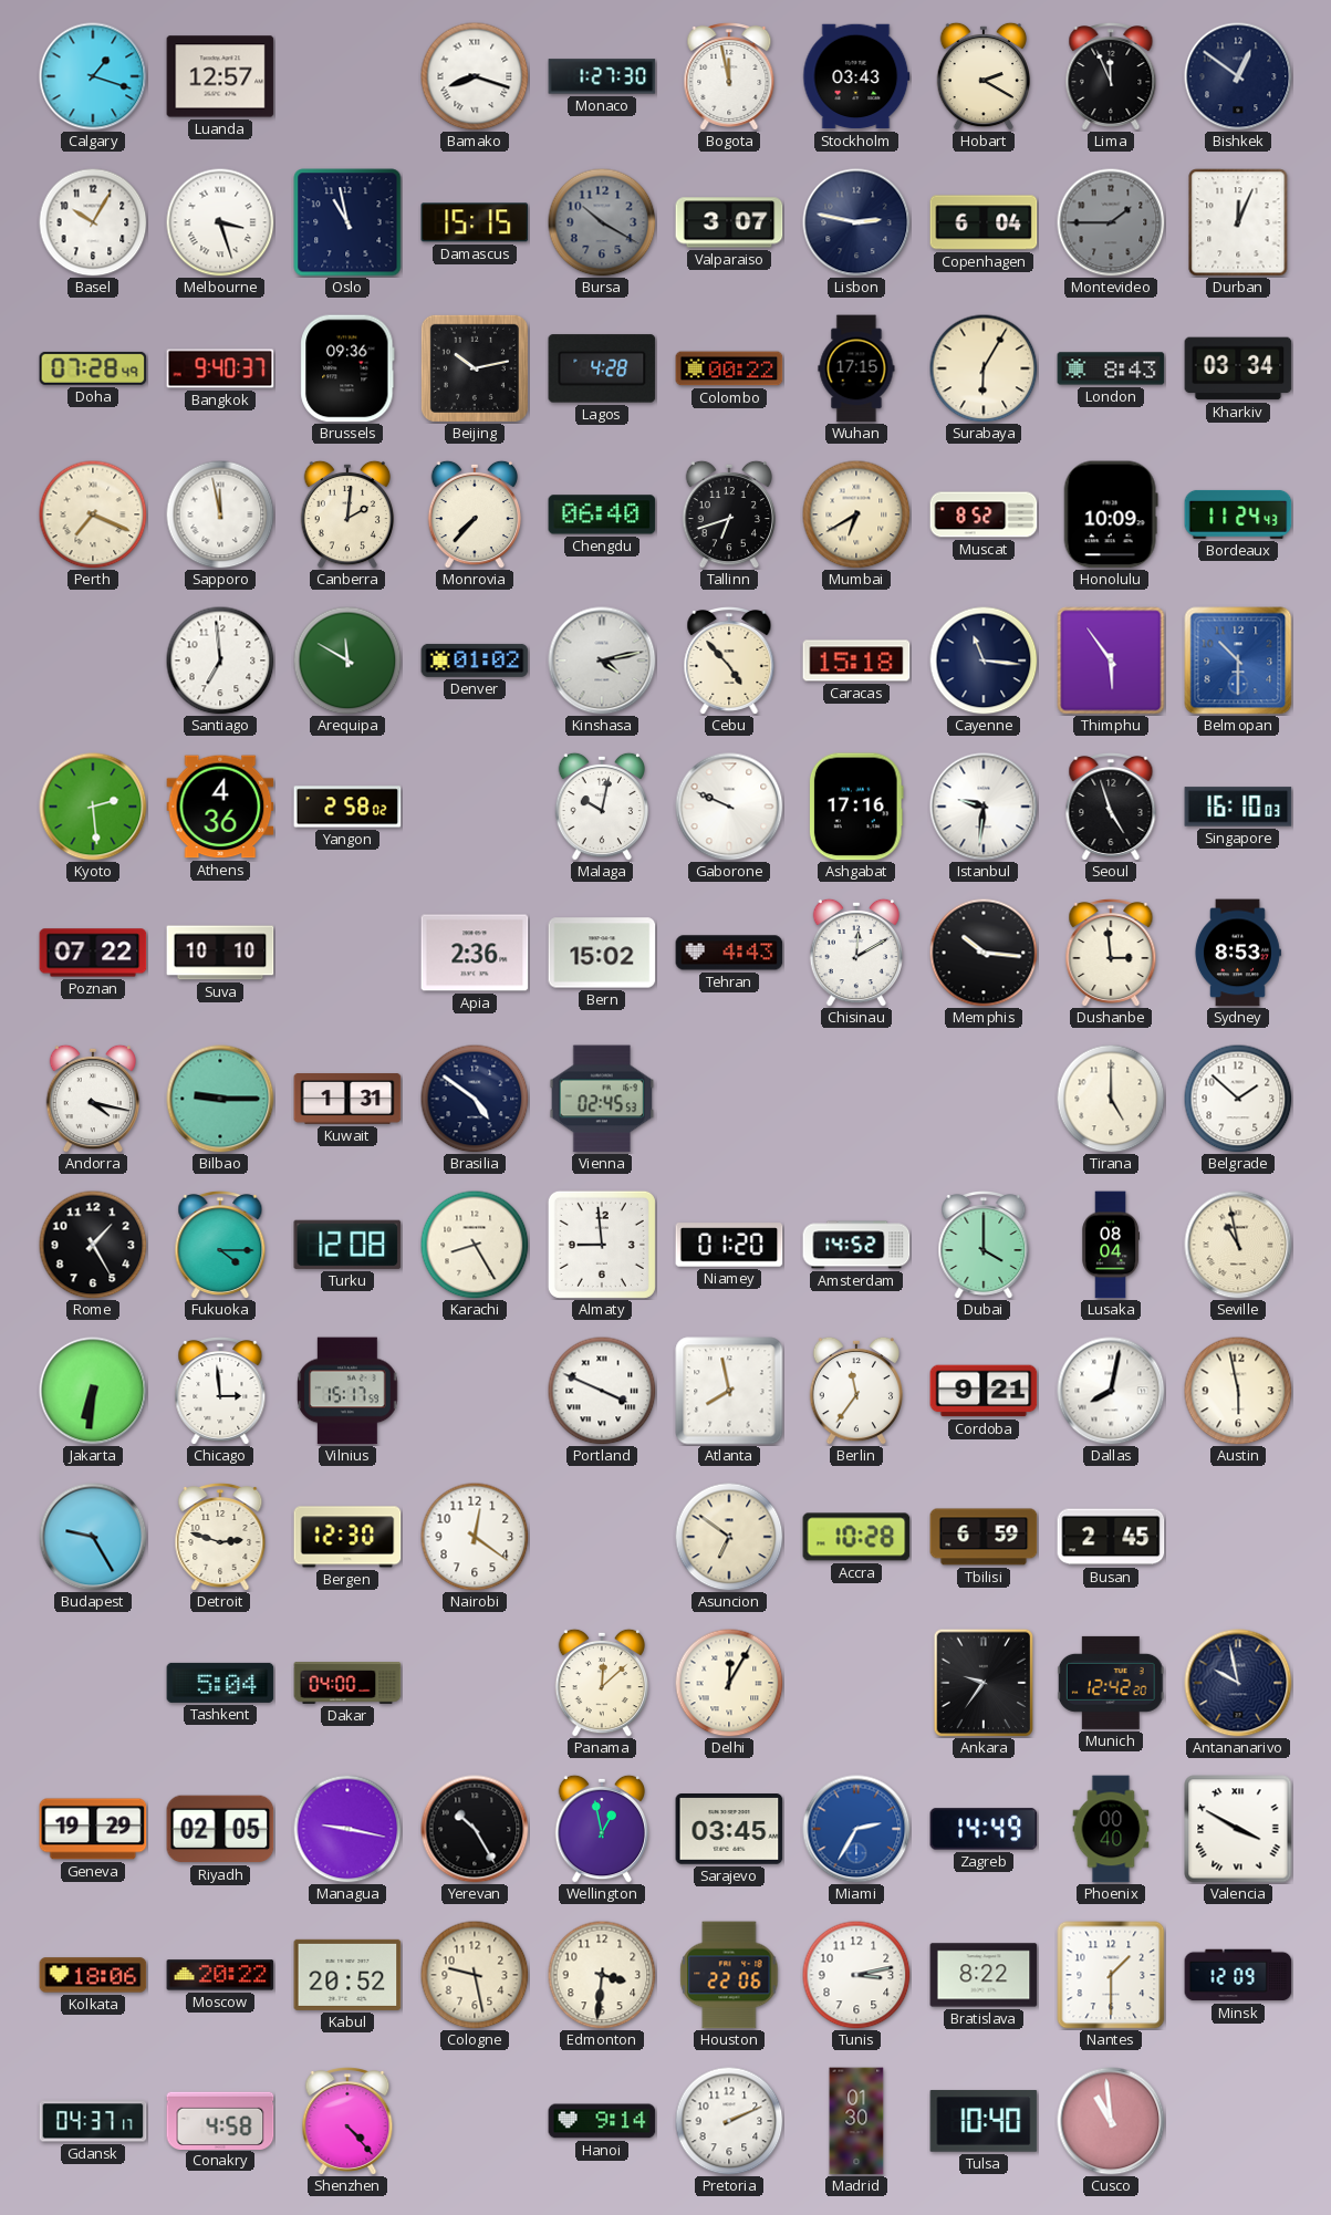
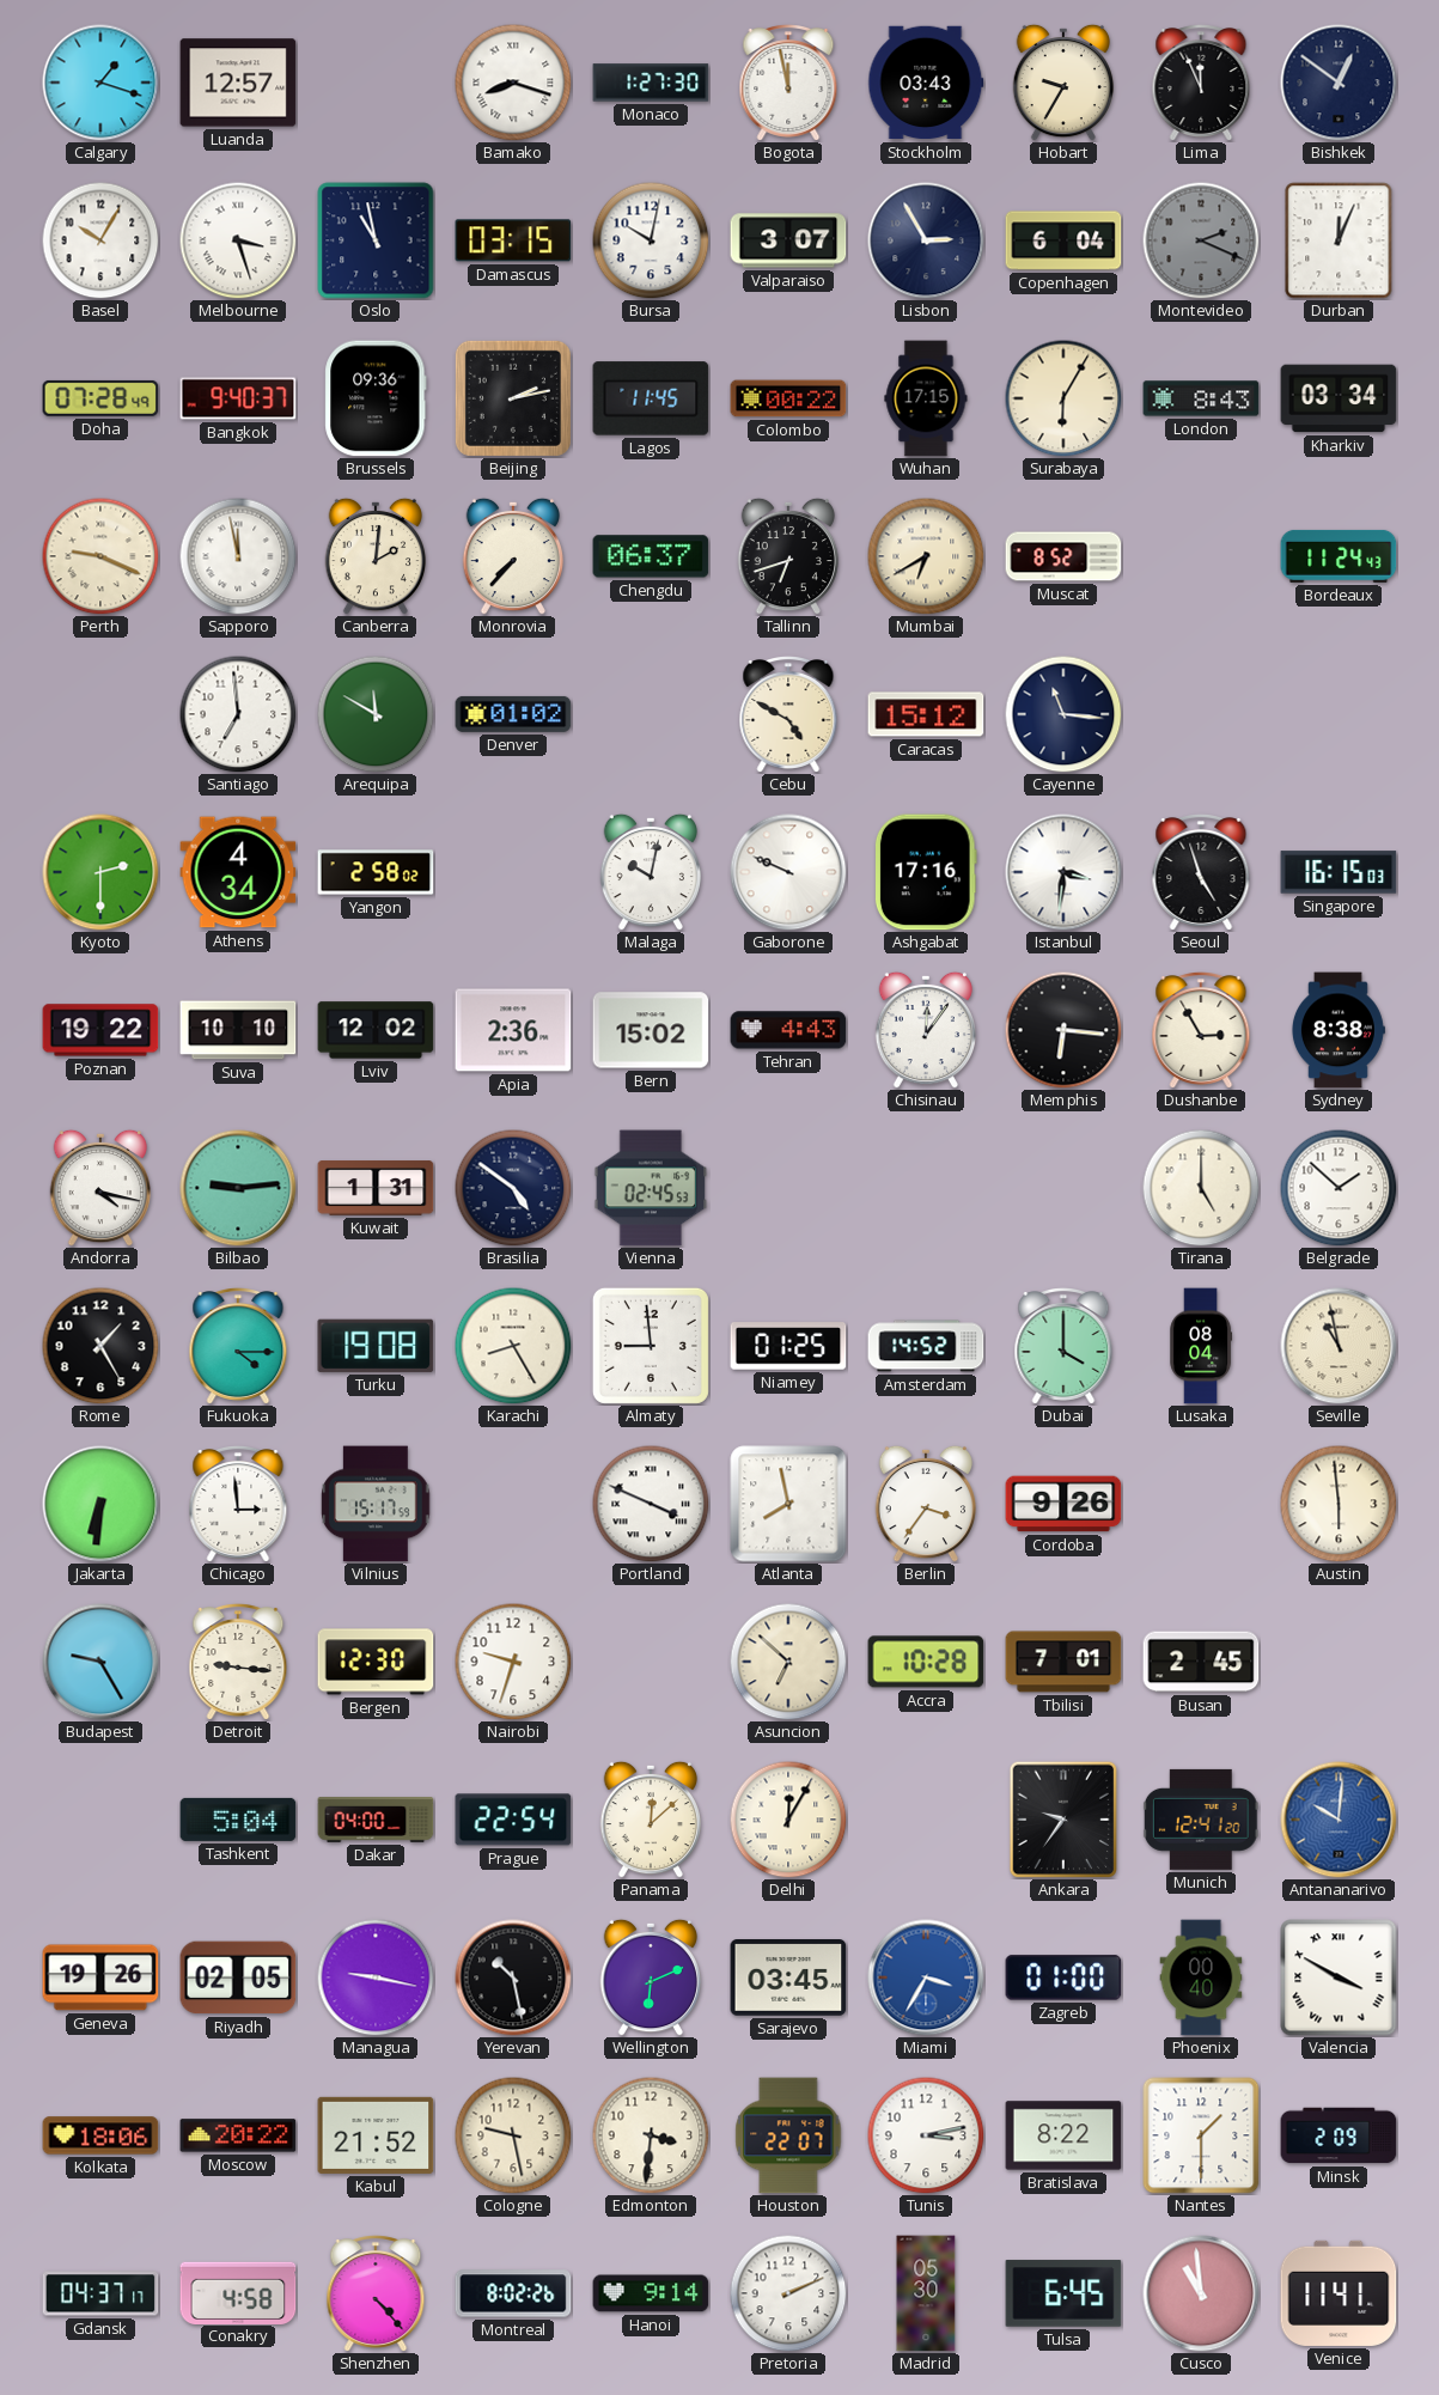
Hobart: 2:20 -> 9:35
Damascus: 15:15 -> 03:15
Bursa: 10:20 -> 10:02
Bursa dial: grey -> white
Lisbon: 2:47 -> 2:55
Montevideo: 1:45 -> 2:19
Beijing: 10:13 -> 2:13
Lagos: 4:28 -> 11:45
Perth: 7:19 -> 9:19
Chengdu: 06:40 -> 06:37
Honolulu: 10:09 -> none
Kinshasa: 4:13 -> none
Cebu: 4:53 -> 4:50
Caracas: 15:18 -> 15:12
Thimphu: 5:54 -> none
Belmopan: 10:30 -> none
Kyoto: 2:29 -> 2:30
Athens: 4:36 -> 4:34
Istanbul: 9:31 -> 3:31
Singapore: 16:10 -> 16:15
Poznan: 07:22 -> 19:22
Lviv: none -> 12:02
Chisinau: 12:10 -> 12:06
Memphis: 10:16 -> 6:16
Dushanbe: 2:59 -> 2:55
Sydney: 8:53 -> 8:38
Bilbao: 9:15 -> 9:14
Turku: 12:08 -> 19:08
Niamey: 01:20 -> 01:25
Berlin: 11:36 -> 3:36
Cordoba: 9:21 -> 9:26
Dallas: 8:02 -> none
Austin: 5:58 -> 5:59
Detroit: 2:48 -> 9:16
Nairobi: 12:21 -> 9:33
Asuncion: 6:51 -> 6:52
Tbilisi: 6:59 -> 7:01
Prague: none -> 22:54
Munich: 12:42 -> 12:41
Antananarivo: 9:58 -> 10:01
Antananarivo dial: navy -> blue
Geneva: 19:29 -> 19:26
Yerevan: 10:25 -> 10:28
Wellington: 12:58 -> 6:11
Miami: 2:35 -> 3:35
Zagreb: 14:49 -> 01:00
Kabul: 20:52 -> 21:52
Houston: 22:06 -> 22:07
Minsk: 12:09 -> 2:09
Montreal: none -> 8:02
Madrid: 01:30 -> 05:30
Tulsa: 10:40 -> 6:45
Venice: none -> 11:41
